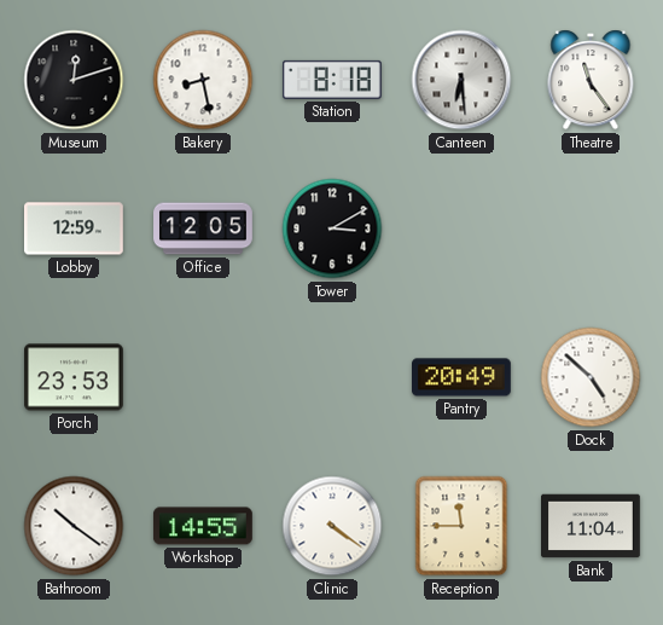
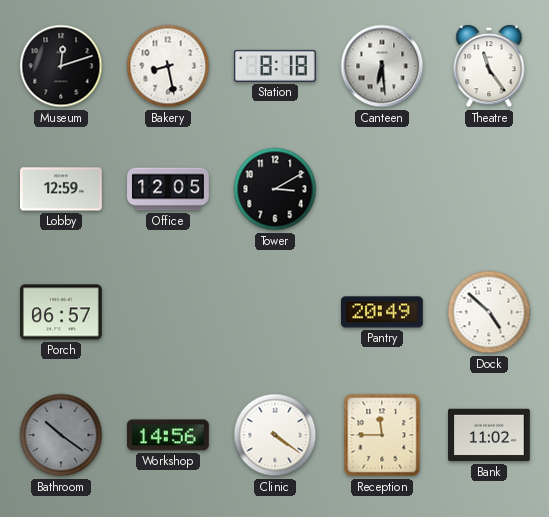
Porch: 23:53 -> 06:57
Bathroom dial: white -> grey
Workshop: 14:55 -> 14:56
Bank: 11:04 -> 11:02
